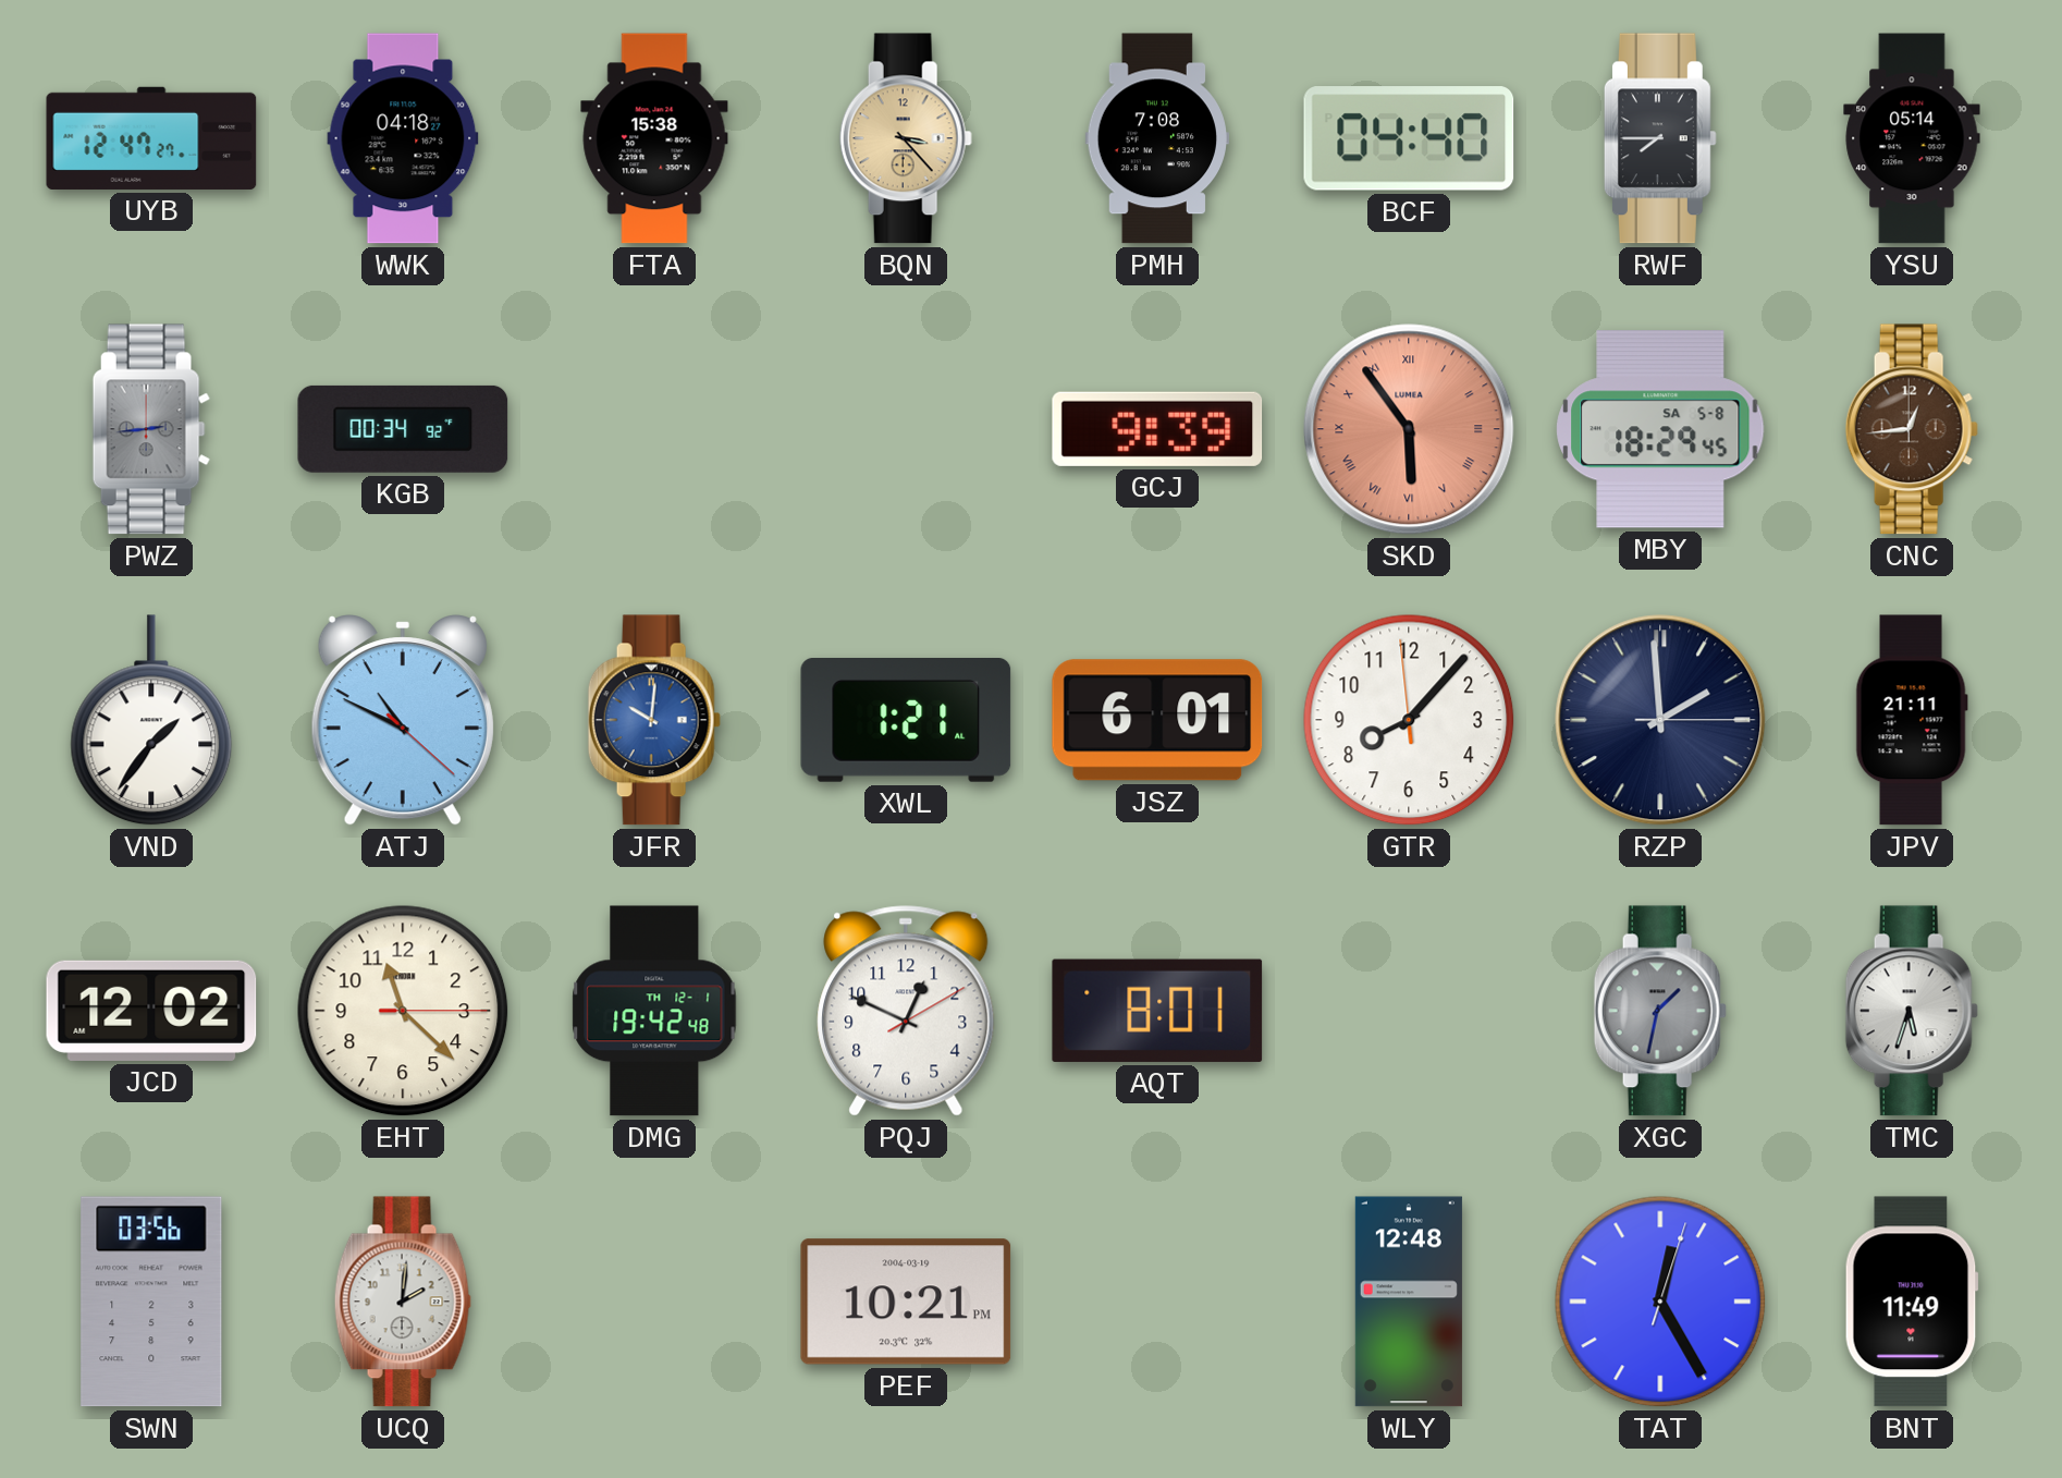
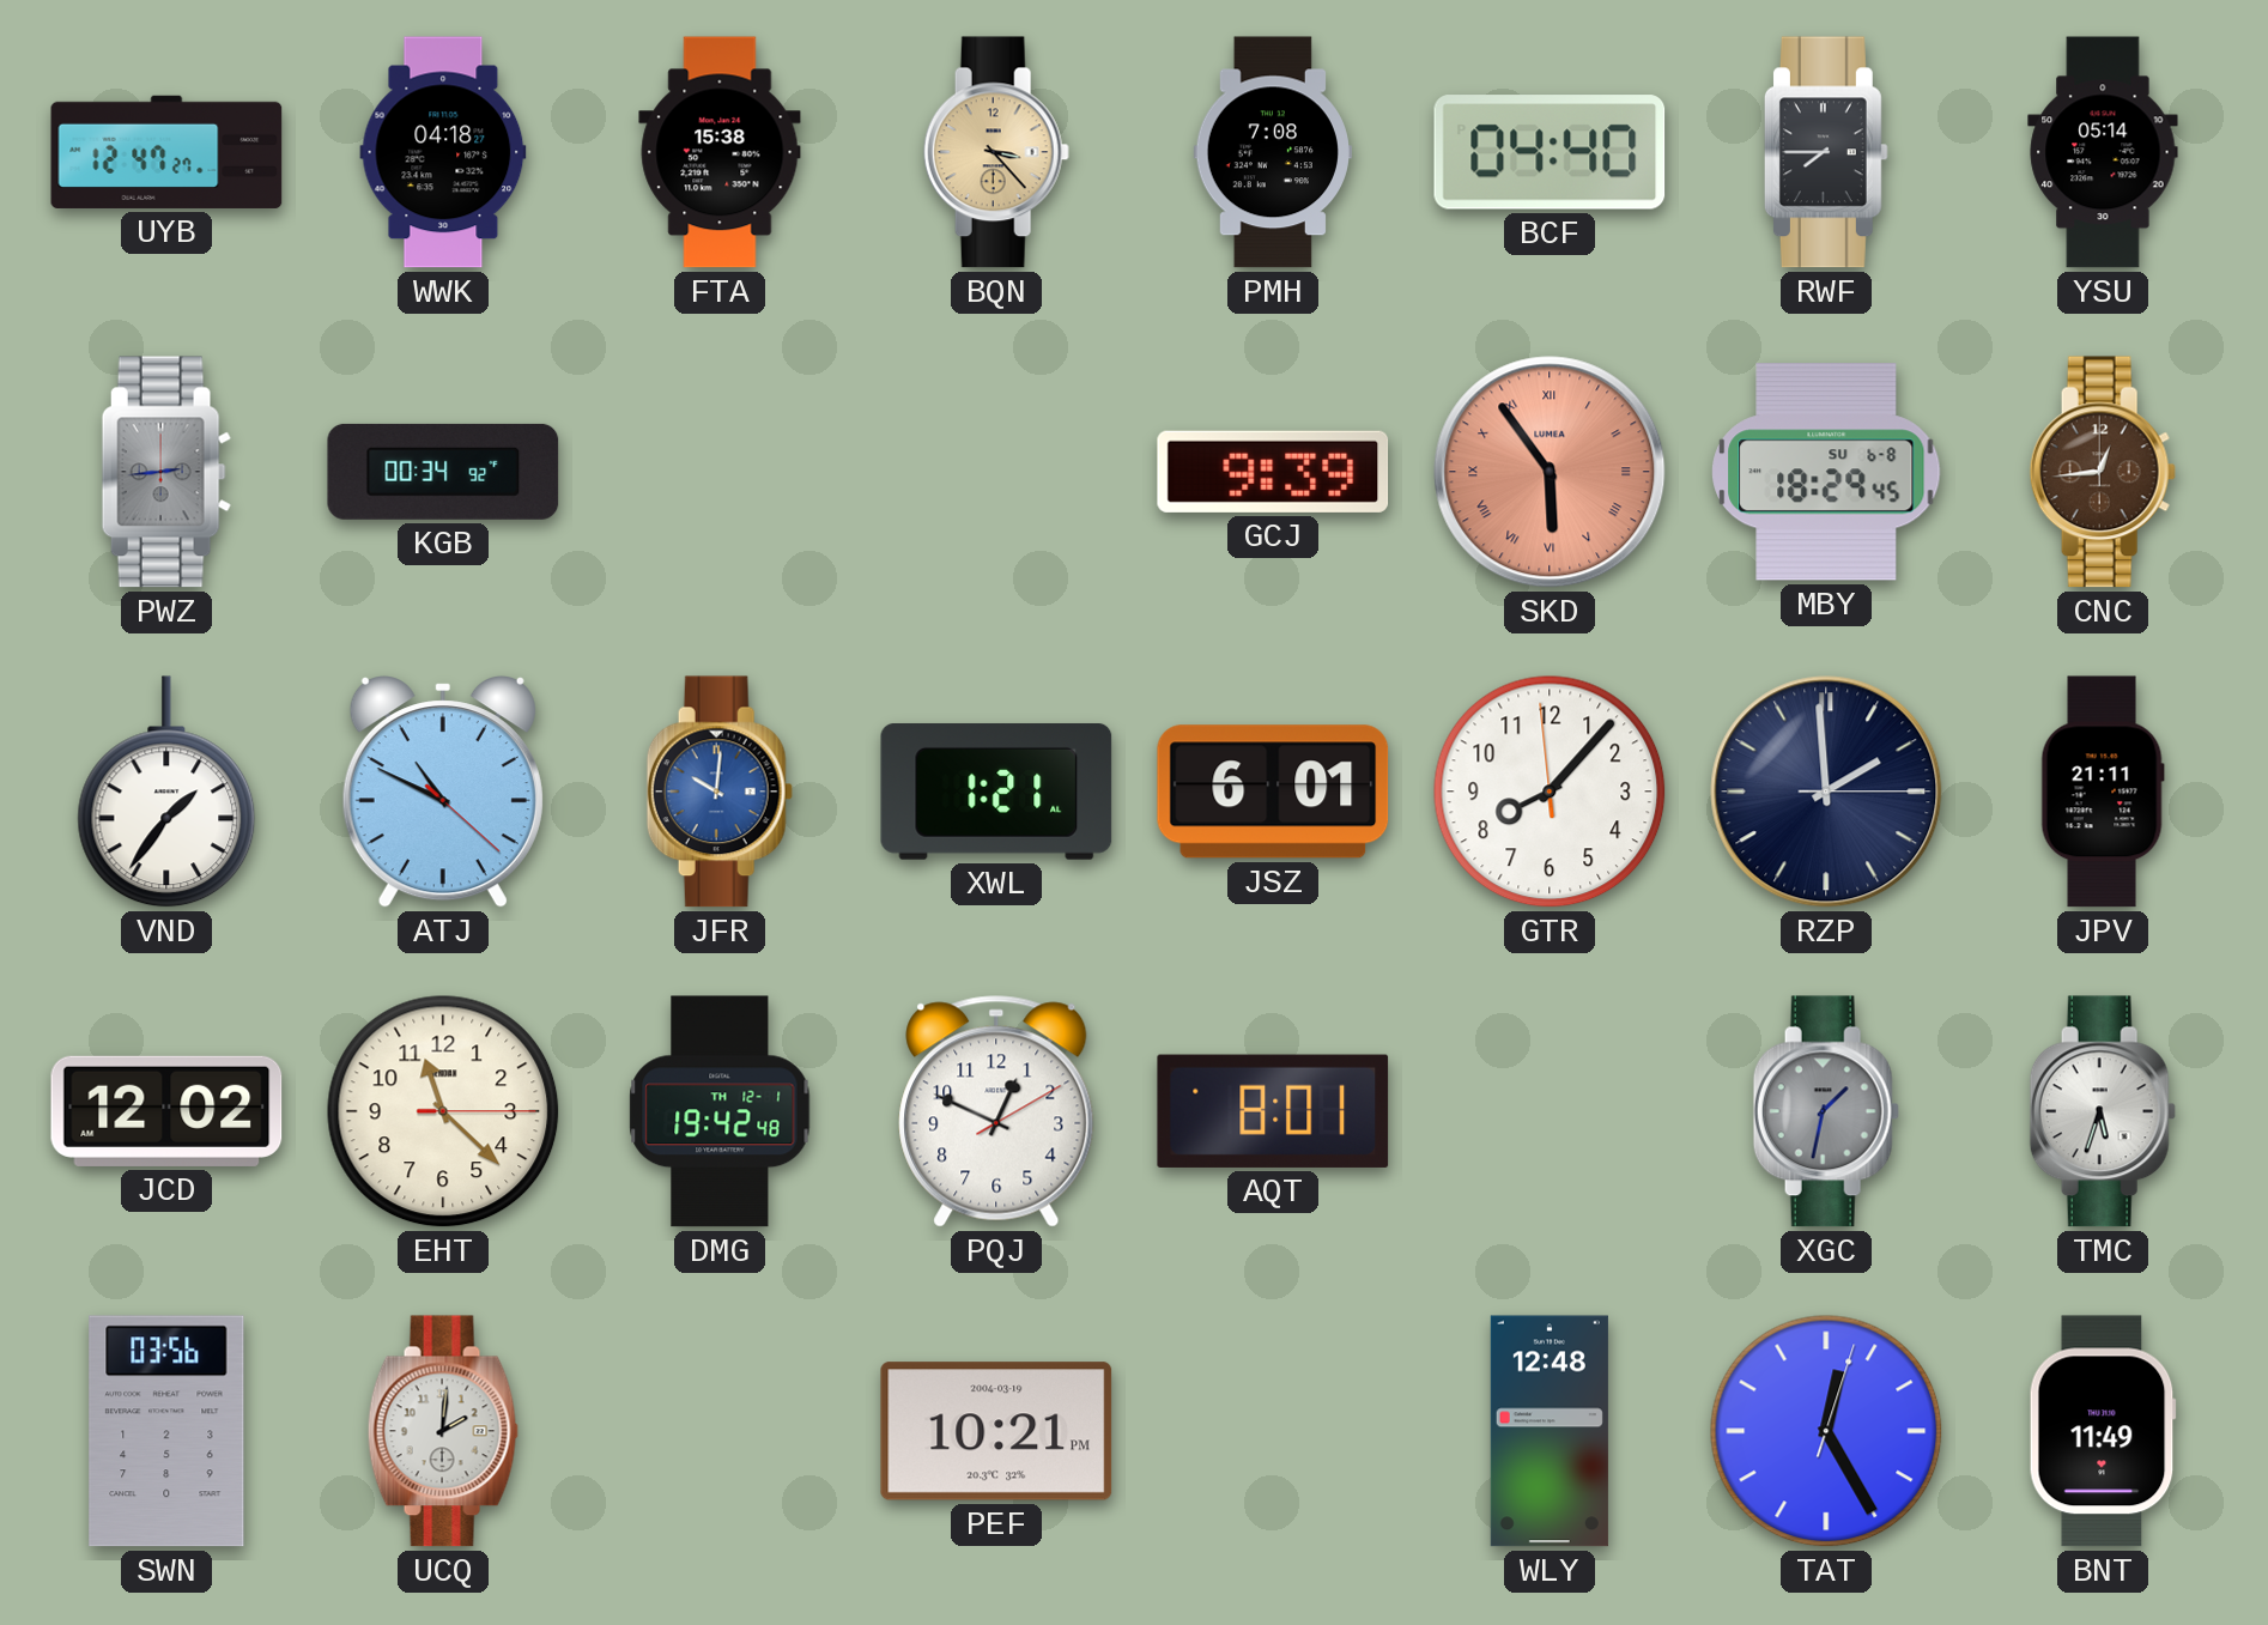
MBY date: SA 5-8 -> SU 6-8
